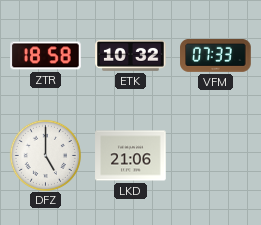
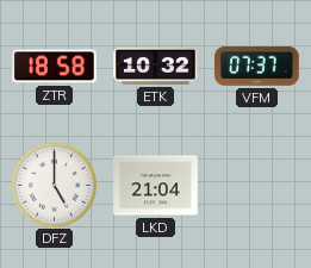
VFM: 07:33 -> 07:37
LKD: 21:06 -> 21:04
